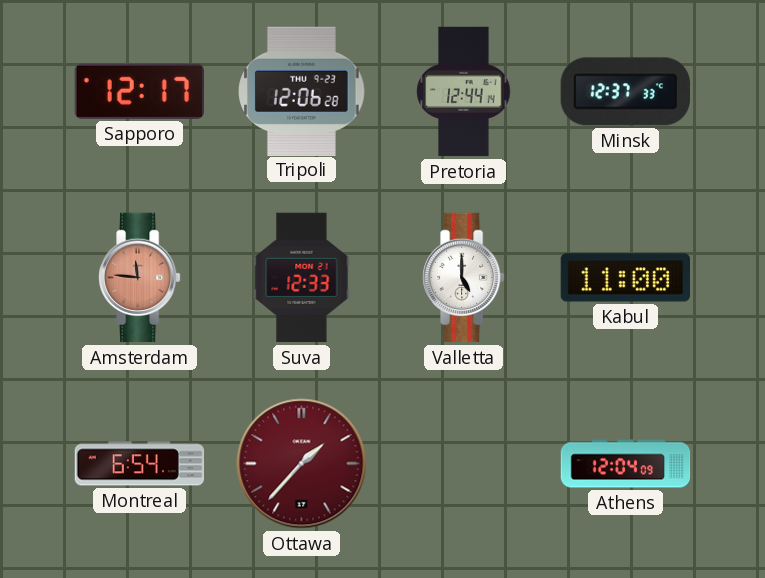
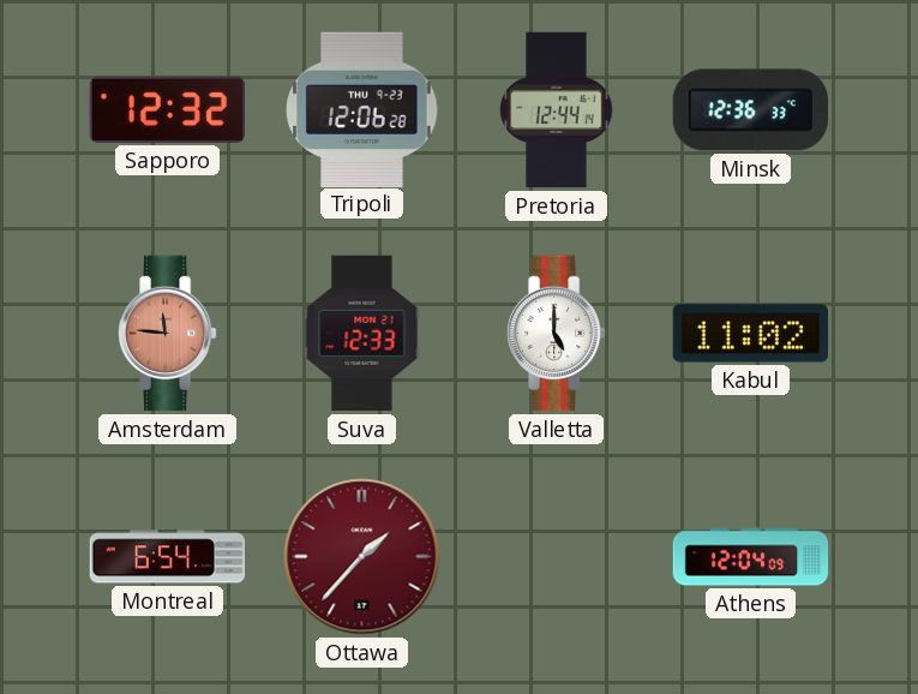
Sapporo: 12:17 -> 12:32
Minsk: 12:37 -> 12:36
Kabul: 11:00 -> 11:02
